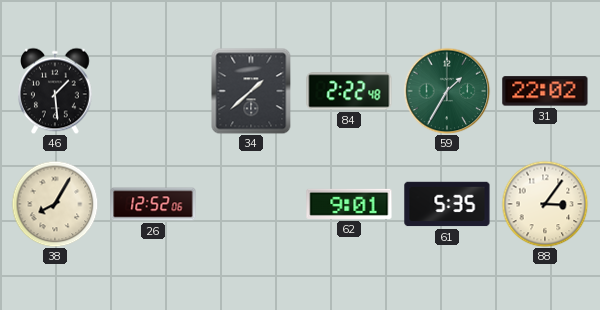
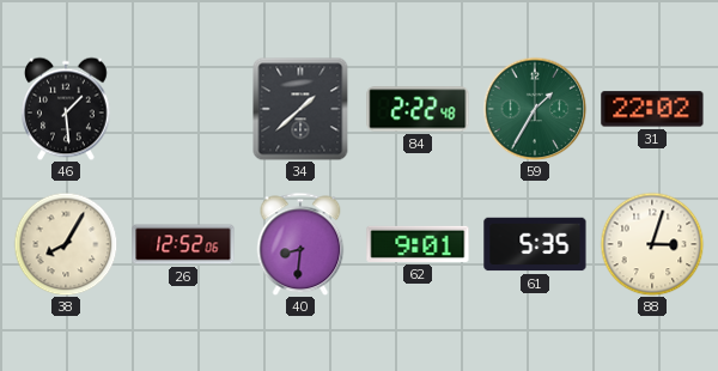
40: none -> 8:31
88: 3:06 -> 3:03
